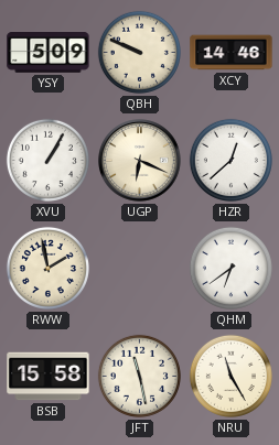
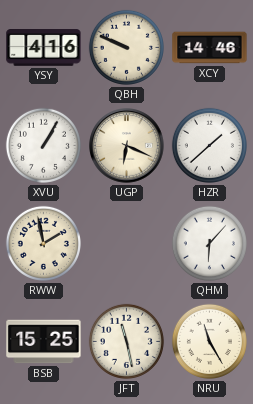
YSY: 5:09 -> 4:16
HZR: 12:38 -> 1:38
QHM: 6:39 -> 6:07
BSB: 15:58 -> 15:25
